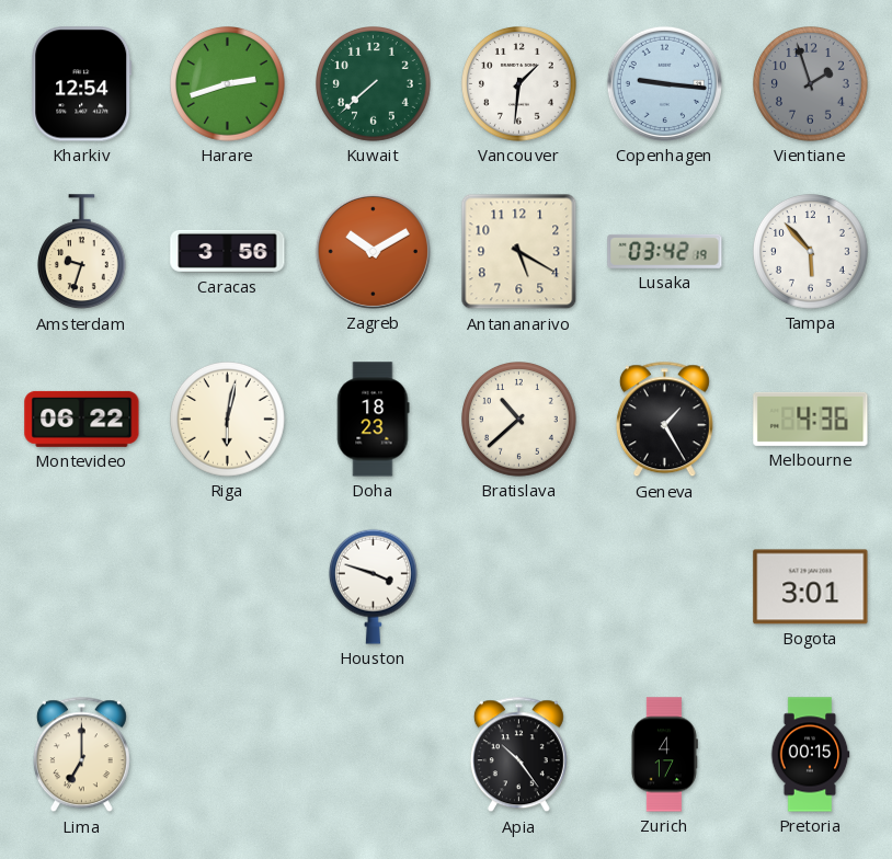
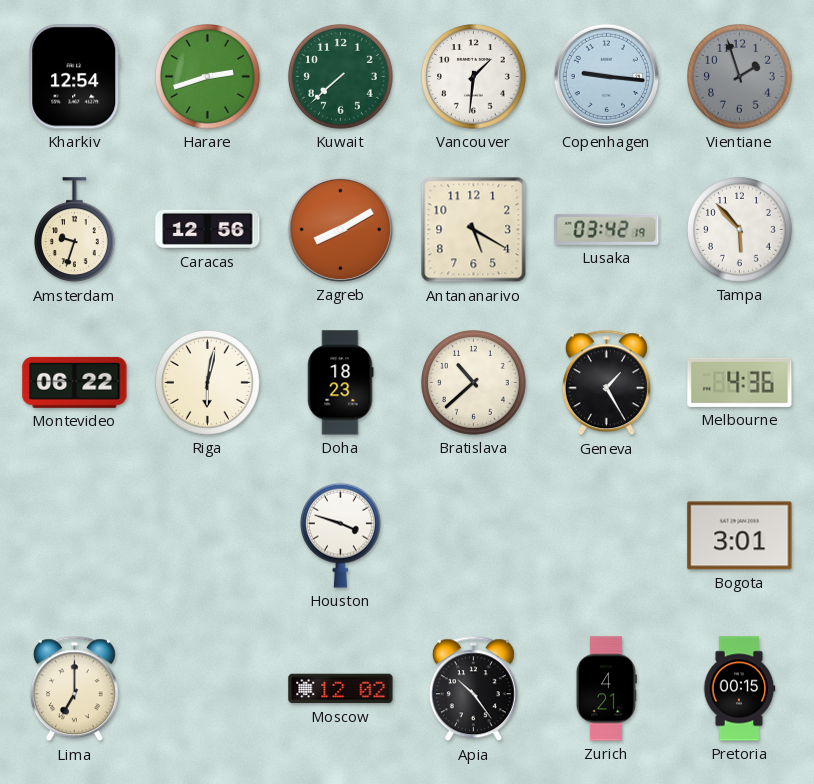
Caracas: 3:56 -> 12:56
Zagreb: 10:10 -> 8:10
Moscow: none -> 12:02
Zurich: 4:17 -> 4:21
